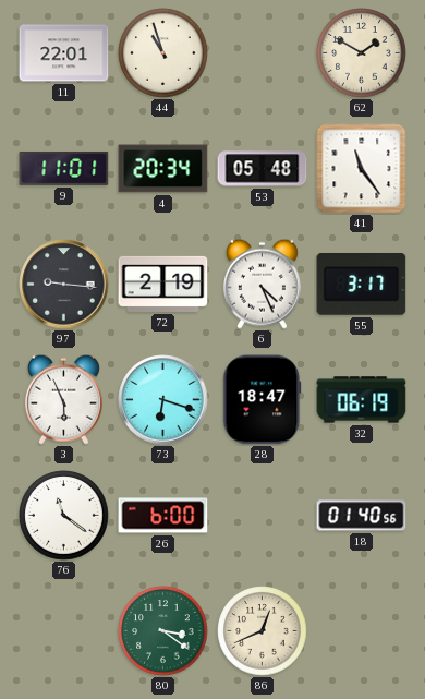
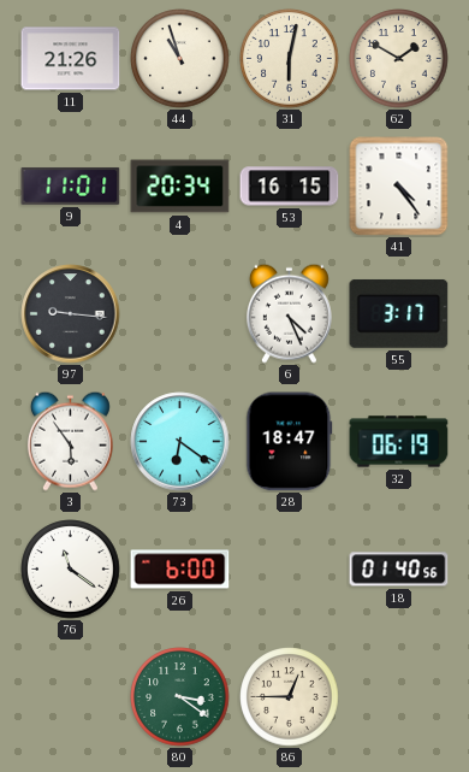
11: 22:01 -> 21:26
31: none -> 6:02
53: 05:48 -> 16:15
41: 11:24 -> 4:24
72: 2:19 -> none
3: 5:56 -> 5:54
73: 6:18 -> 6:21
86: 12:41 -> 12:45
